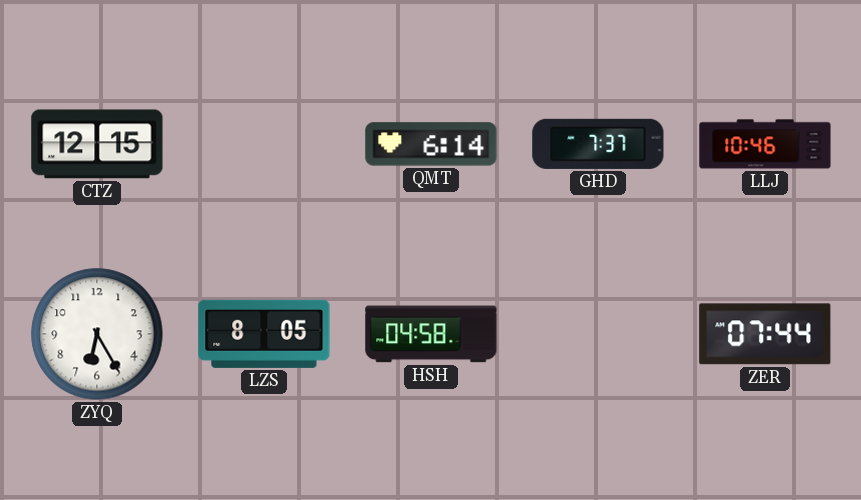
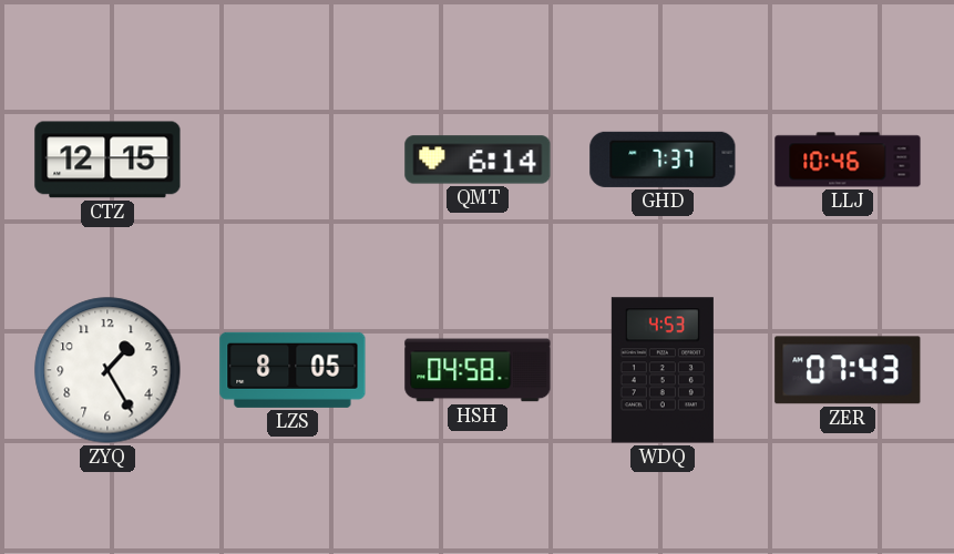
ZYQ: 6:25 -> 1:25
WDQ: none -> 4:53
ZER: 07:44 -> 07:43
